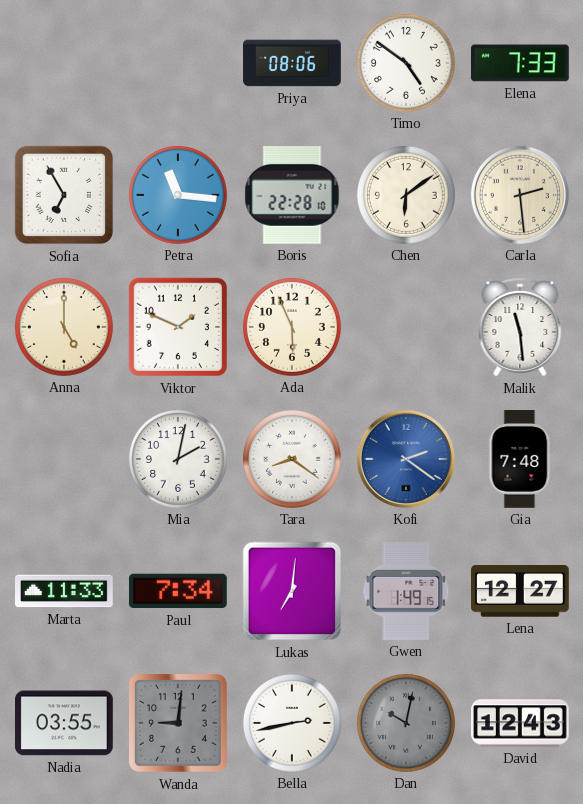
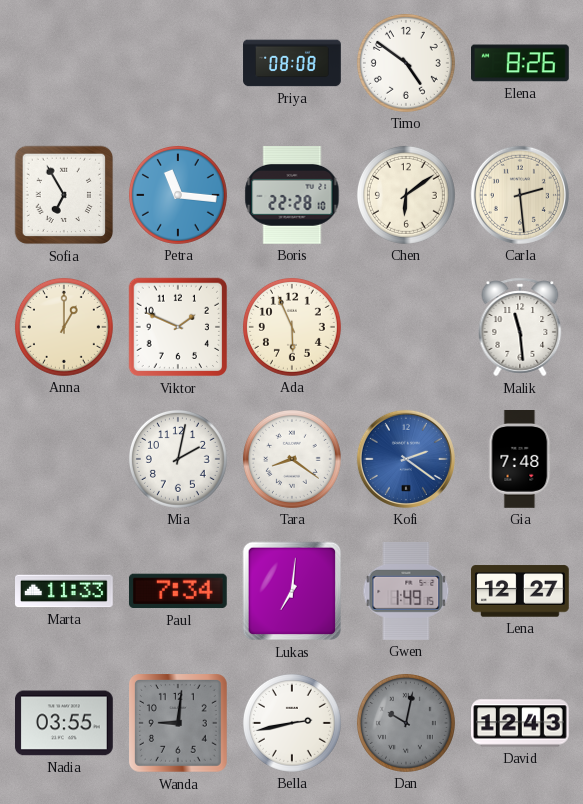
Priya: 08:06 -> 08:08
Elena: 7:33 -> 8:26
Anna: 5:00 -> 1:00
